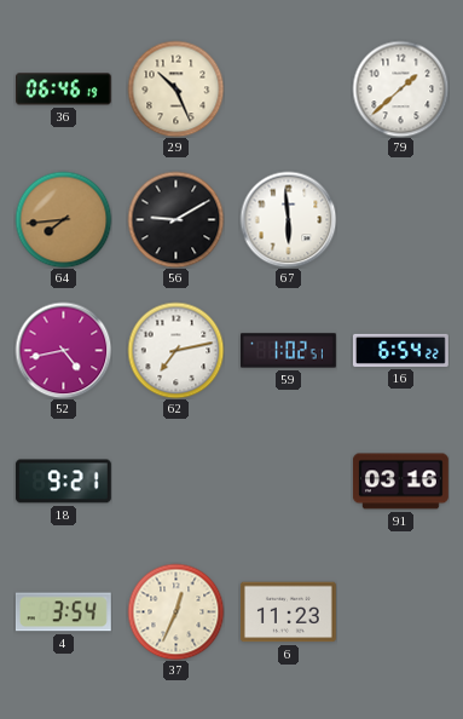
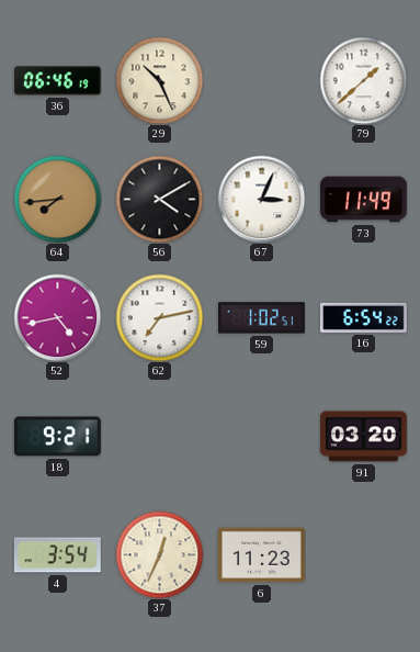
56: 9:10 -> 4:10
67: 5:59 -> 3:04
73: none -> 11:49
91: 03:16 -> 03:20
